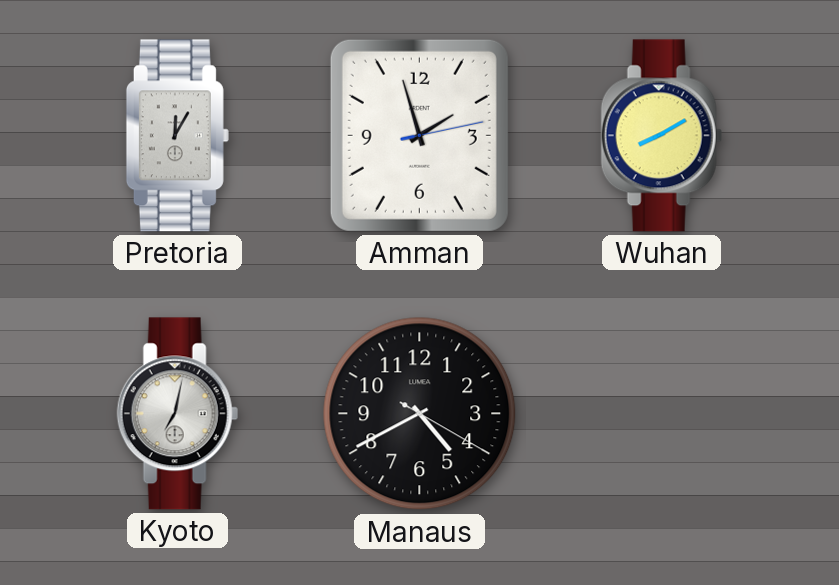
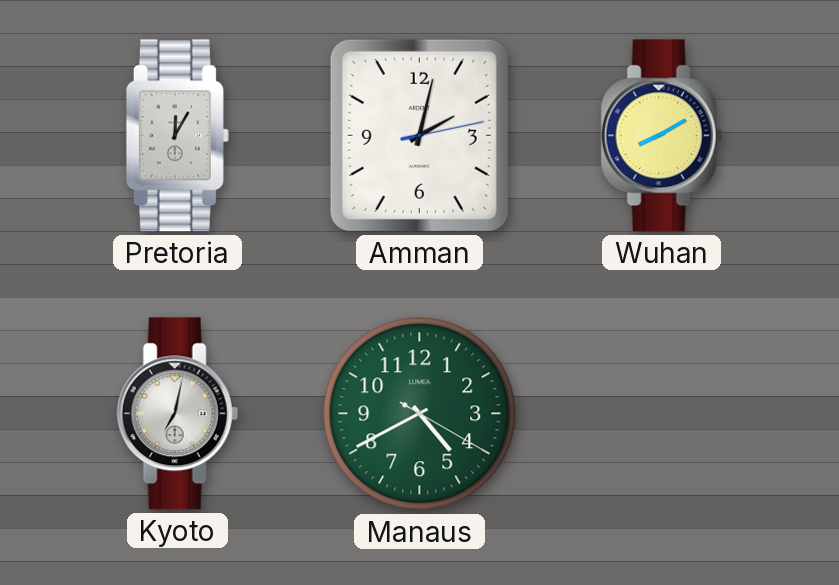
Amman: 1:57 -> 2:02
Manaus dial: black -> green
